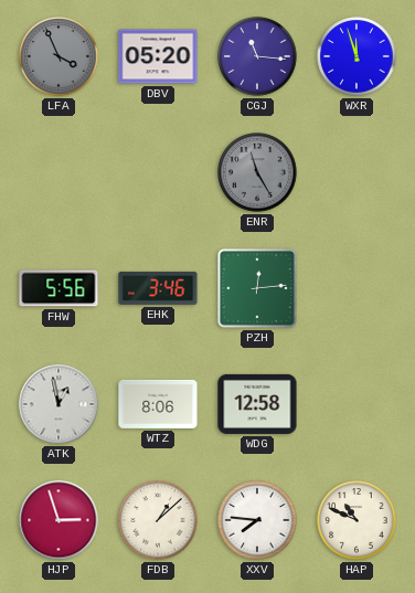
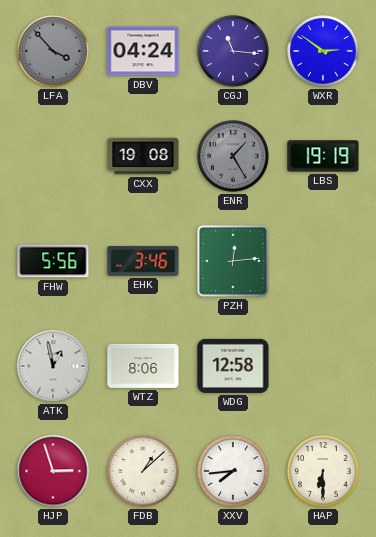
LFA: 3:56 -> 3:53
DBV: 05:20 -> 04:24
WXR: 11:57 -> 2:51
CXX: none -> 19:08
ENR: 11:25 -> 1:25
LBS: none -> 19:19
XXV: 7:46 -> 7:44
HAP: 10:49 -> 6:30
